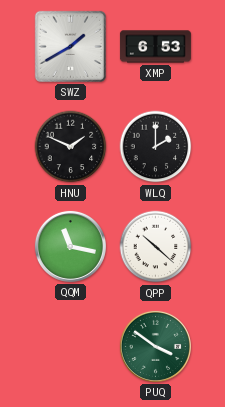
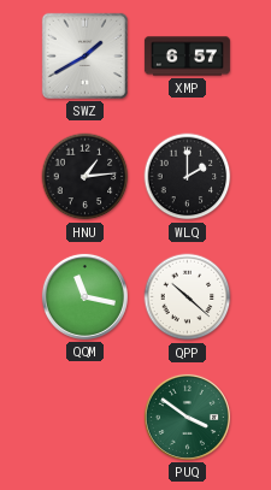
XMP: 6:53 -> 6:57
HNU: 1:49 -> 1:14
